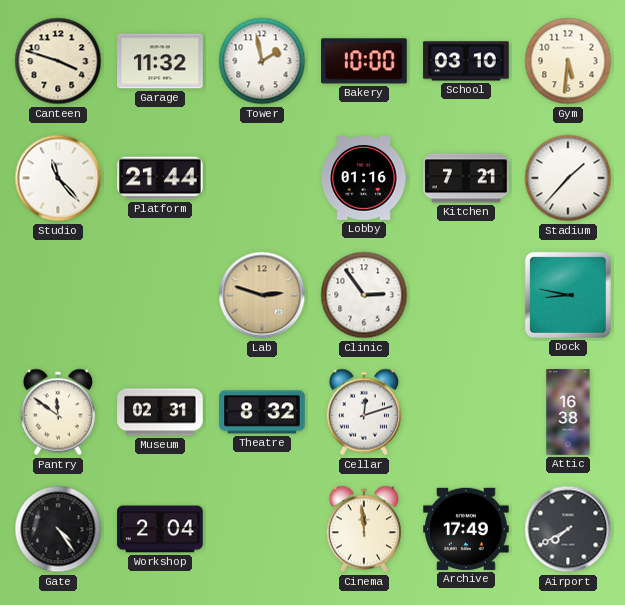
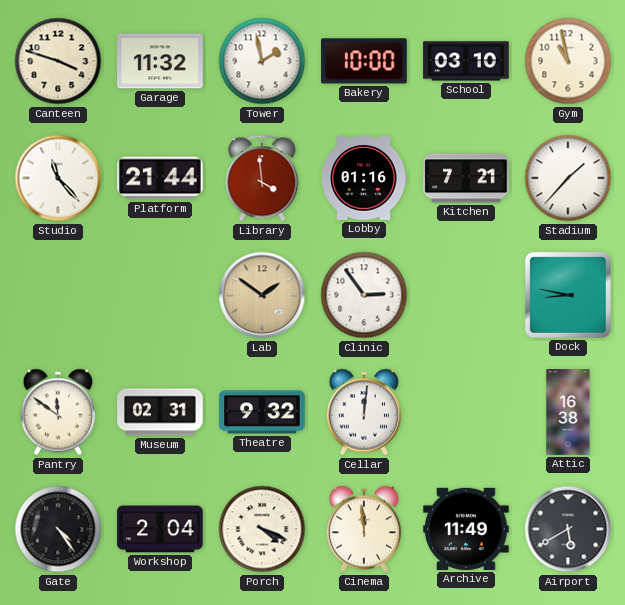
Gym: 5:31 -> 10:58
Library: none -> 3:59
Lab: 2:48 -> 1:51
Theatre: 8:32 -> 9:32
Cellar: 12:12 -> 12:01
Porch: none -> 4:19
Archive: 17:49 -> 11:49
Airport: 7:40 -> 5:40
